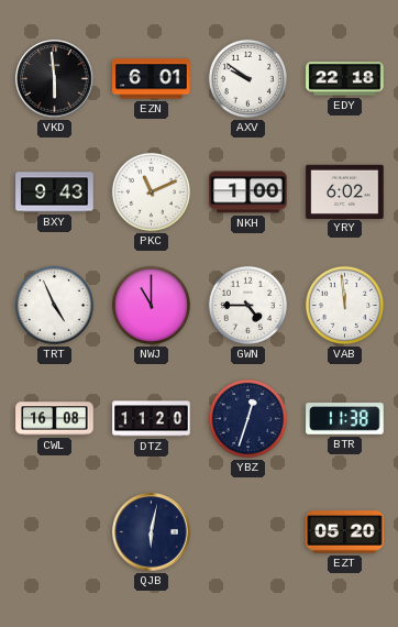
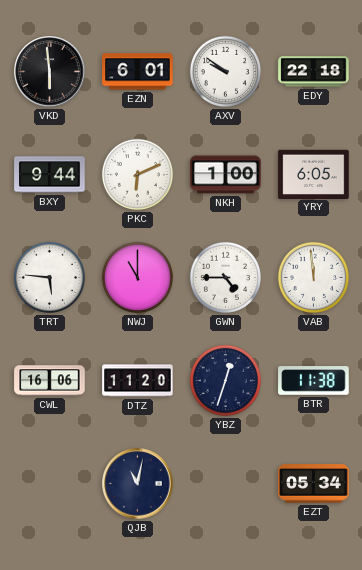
BXY: 9:43 -> 9:44
PKC: 11:11 -> 6:11
YRY: 6:02 -> 6:05
TRT: 4:56 -> 5:46
CWL: 16:08 -> 16:06
QJB: 6:02 -> 11:02
EZT: 05:20 -> 05:34
